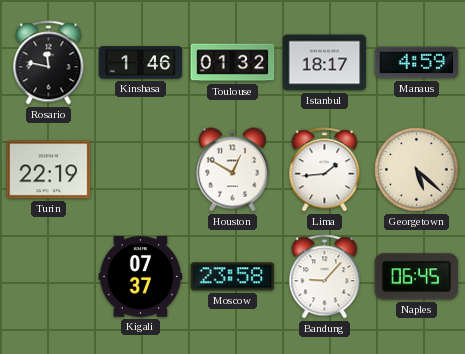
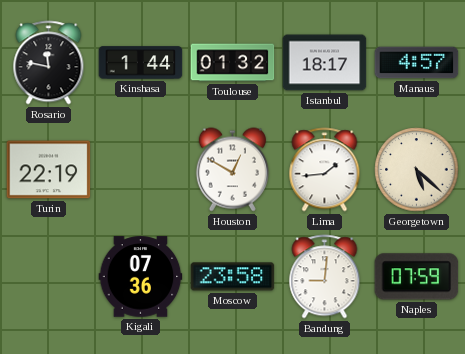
Kinshasa: 1:46 -> 1:44
Manaus: 4:59 -> 4:57
Kigali: 07:37 -> 07:36
Bandung: 9:07 -> 9:01
Naples: 06:45 -> 07:59
